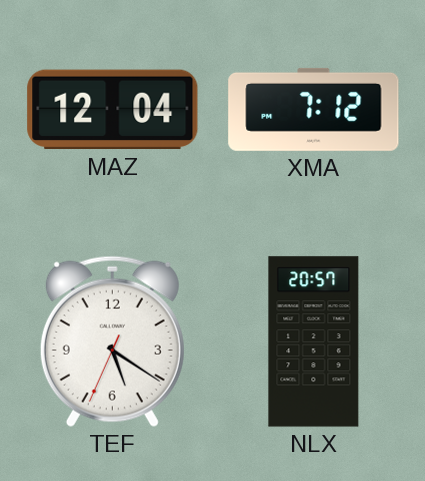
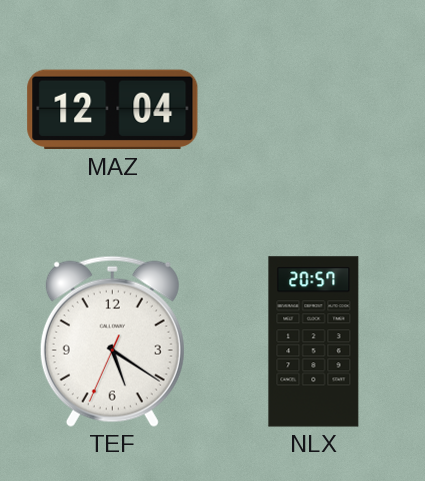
XMA: 7:12 -> none
